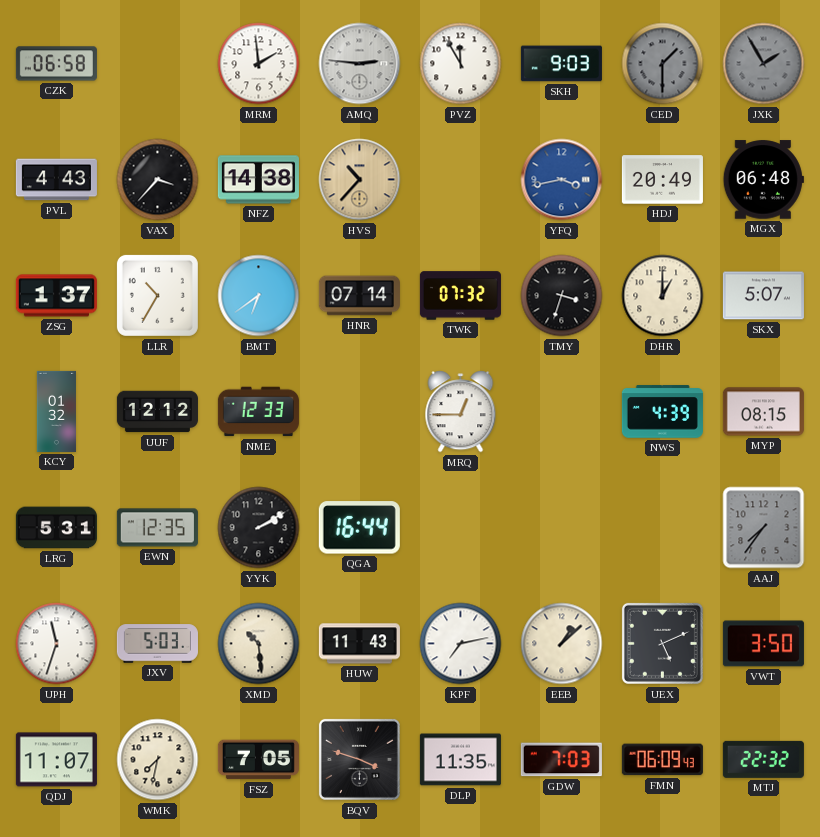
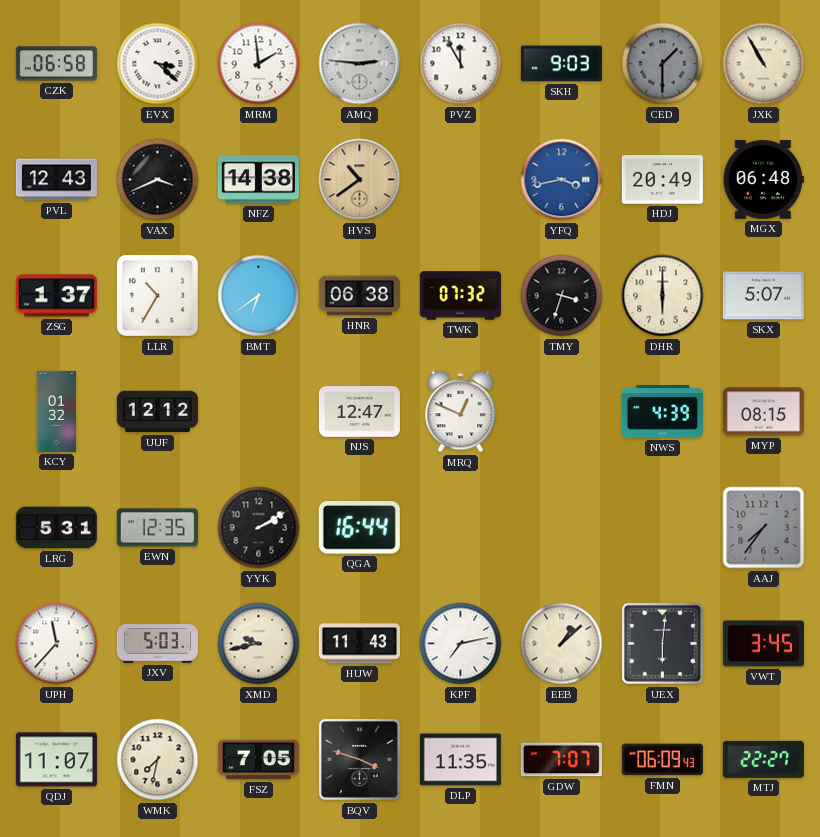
EVX: none -> 3:22
JXK: 1:55 -> 10:55
JXK dial: grey -> cream
PVL: 4:43 -> 12:43
VAX: 3:37 -> 3:41
HVS: 10:37 -> 10:39
HNR: 07:14 -> 06:38
DHR: 1:00 -> 6:00
NME: 12:33 -> none
NJS: none -> 12:47
MRQ: 12:45 -> 12:49
UPH: 11:33 -> 11:37
XMD: 10:29 -> 9:43
UEX: 5:11 -> 6:01
VWT: 3:50 -> 3:45
GDW: 7:03 -> 7:07
MTJ: 22:32 -> 22:27
